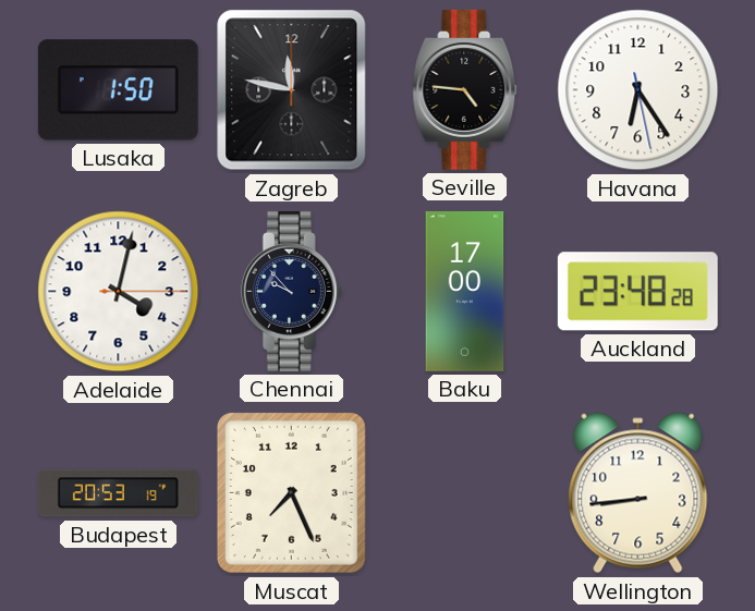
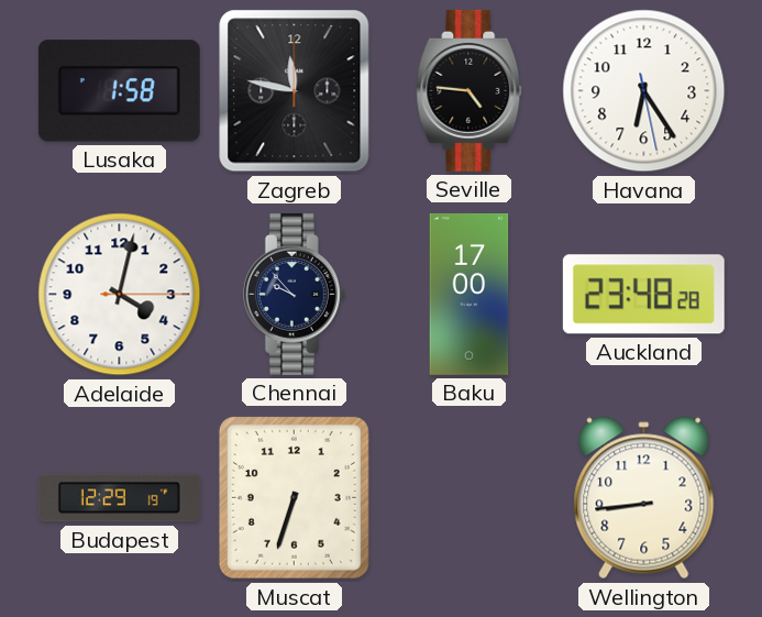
Lusaka: 1:50 -> 1:58
Budapest: 20:53 -> 12:29
Muscat: 7:26 -> 6:33
